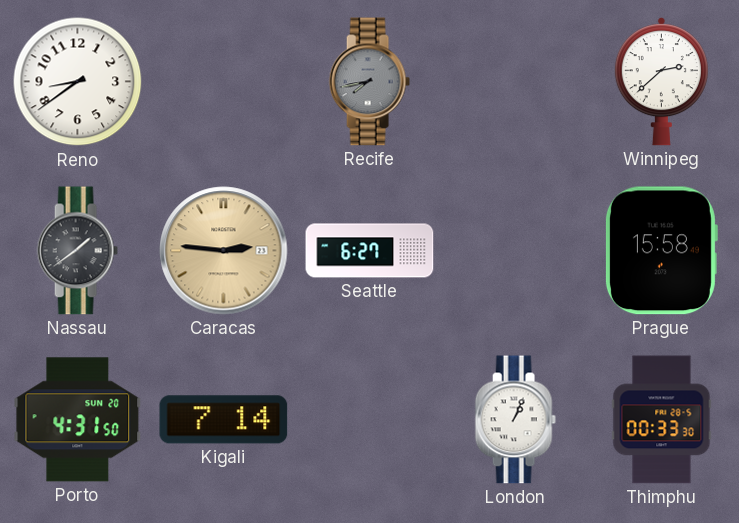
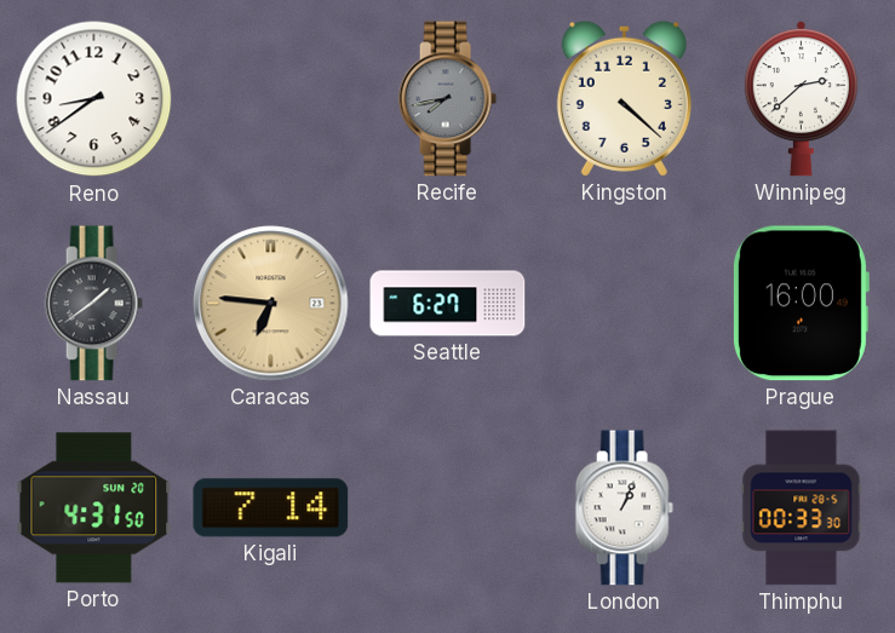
Kingston: none -> 4:22
Caracas: 2:46 -> 6:46
Prague: 15:58 -> 16:00
